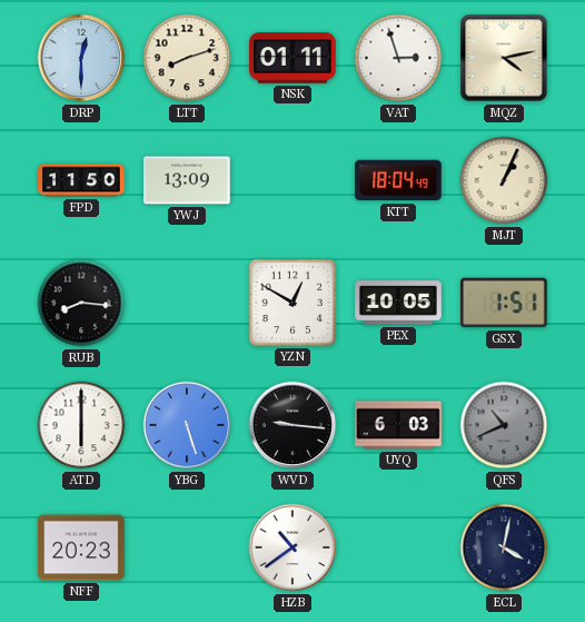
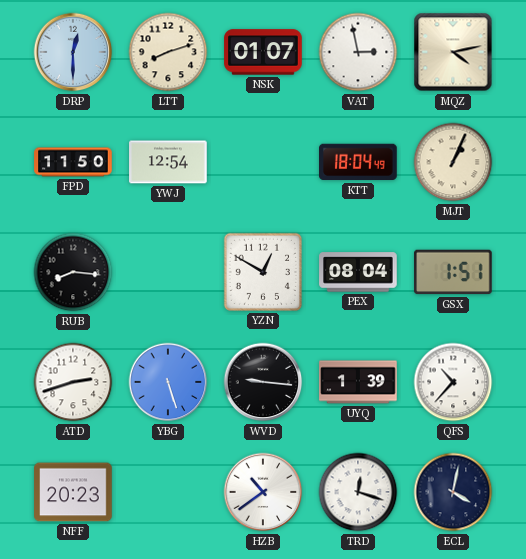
NSK: 01:11 -> 01:07
VAT: 2:57 -> 2:58
YWJ: 13:09 -> 12:54
PEX: 10:05 -> 08:04
ATD: 6:00 -> 2:42
UYQ: 6:03 -> 1:39
QFS: 10:41 -> 10:37
QFS dial: grey -> white
TRD: none -> 12:18
